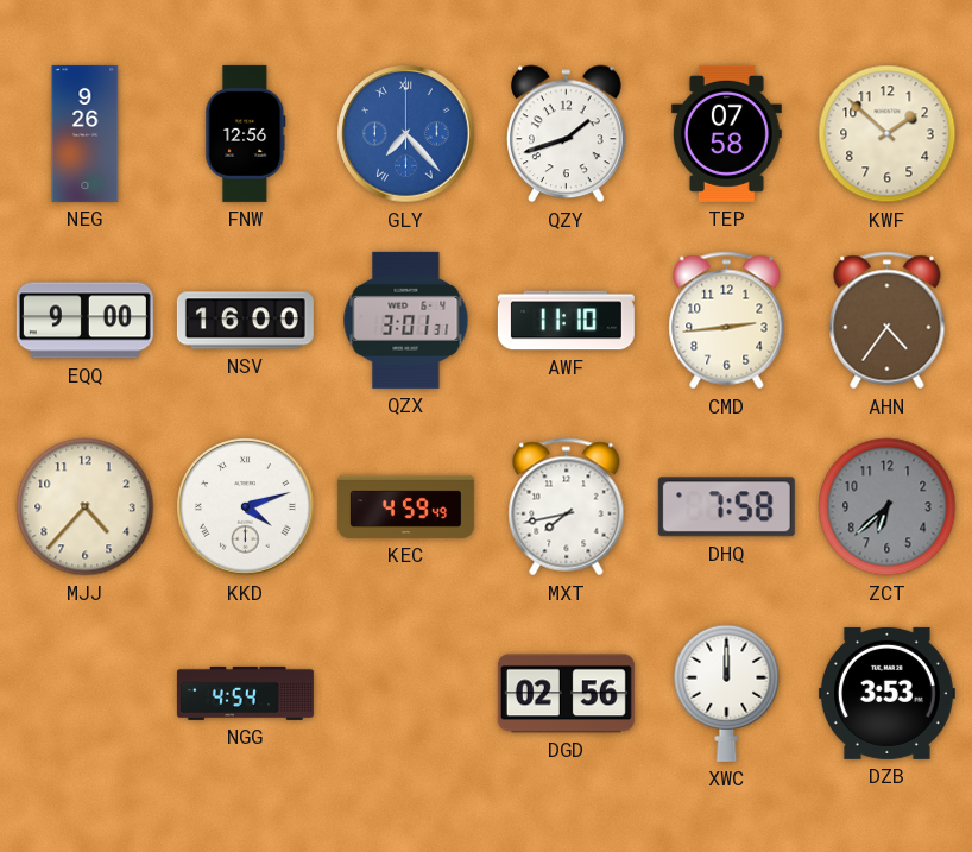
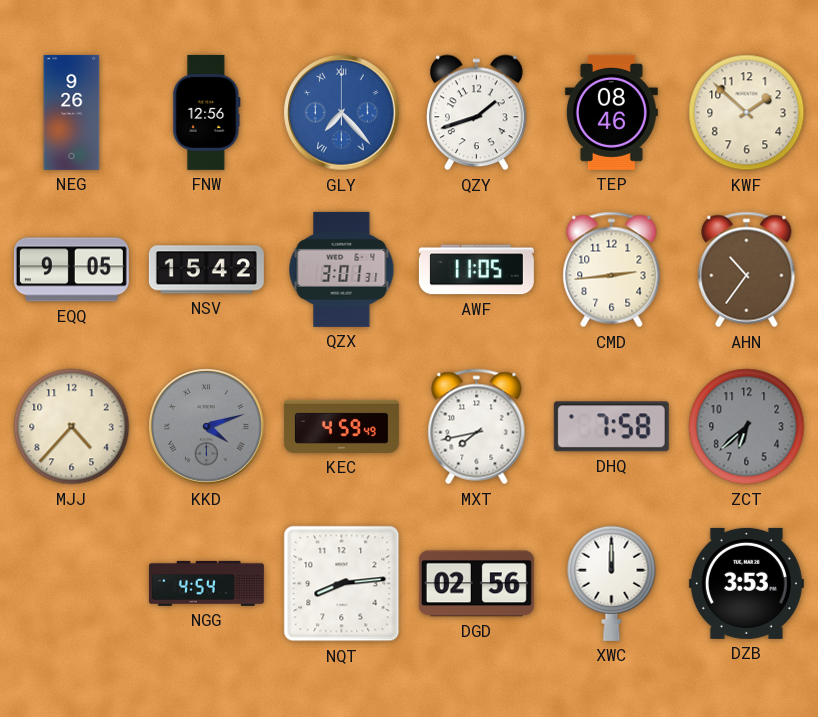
TEP: 07:58 -> 08:46
EQQ: 9:00 -> 9:05
NSV: 16:00 -> 15:42
AWF: 11:10 -> 11:05
AHN: 4:36 -> 10:36
KKD dial: white -> grey
NQT: none -> 8:14
